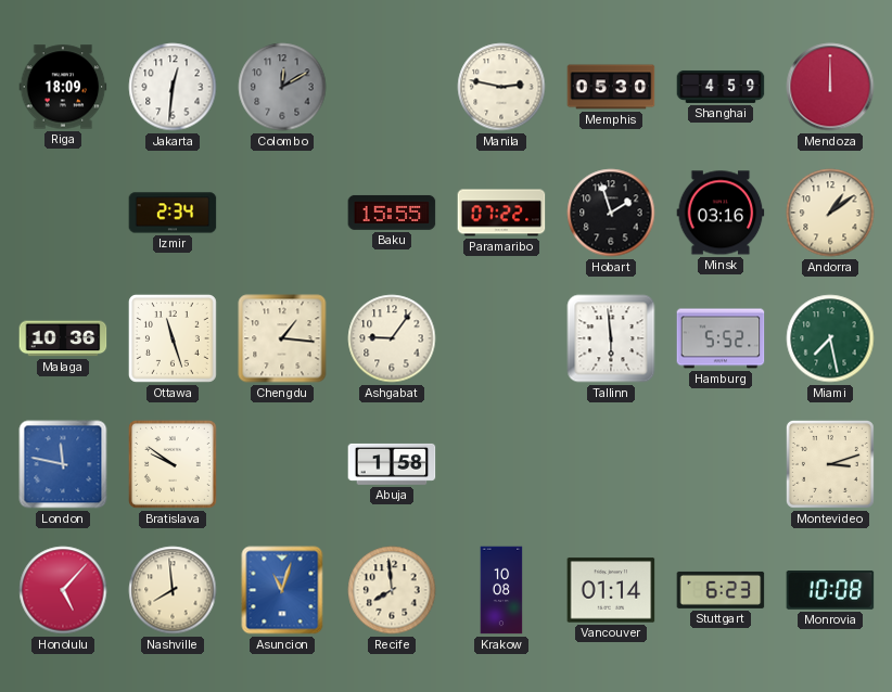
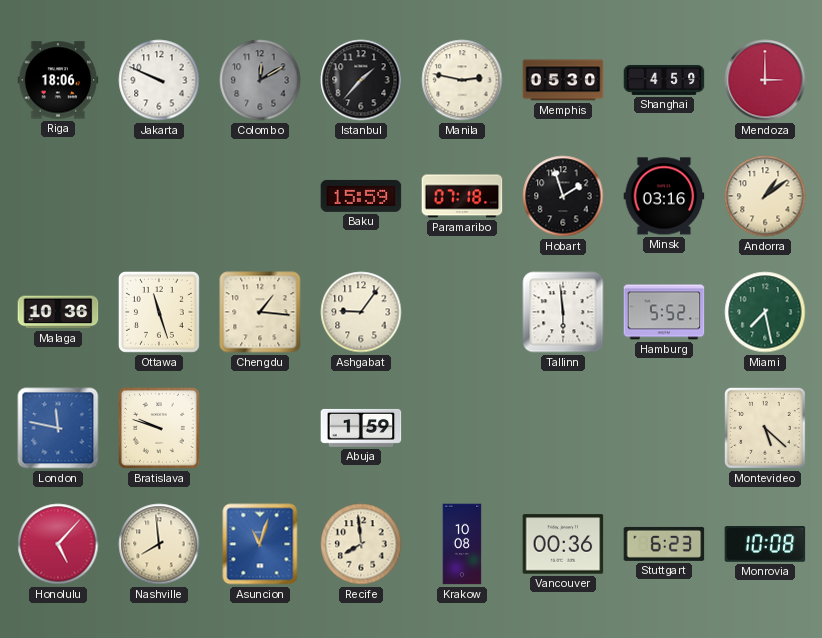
Riga: 18:09 -> 18:06
Jakarta: 12:31 -> 9:49
Istanbul: none -> 1:37
Mendoza: 12:00 -> 3:00
Izmir: 2:34 -> none
Baku: 15:55 -> 15:59
Paramaribo: 07:22 -> 07:18
Bratislava: 9:51 -> 9:48
Abuja: 1:58 -> 1:59
Montevideo: 3:12 -> 5:22
Vancouver: 01:14 -> 00:36
